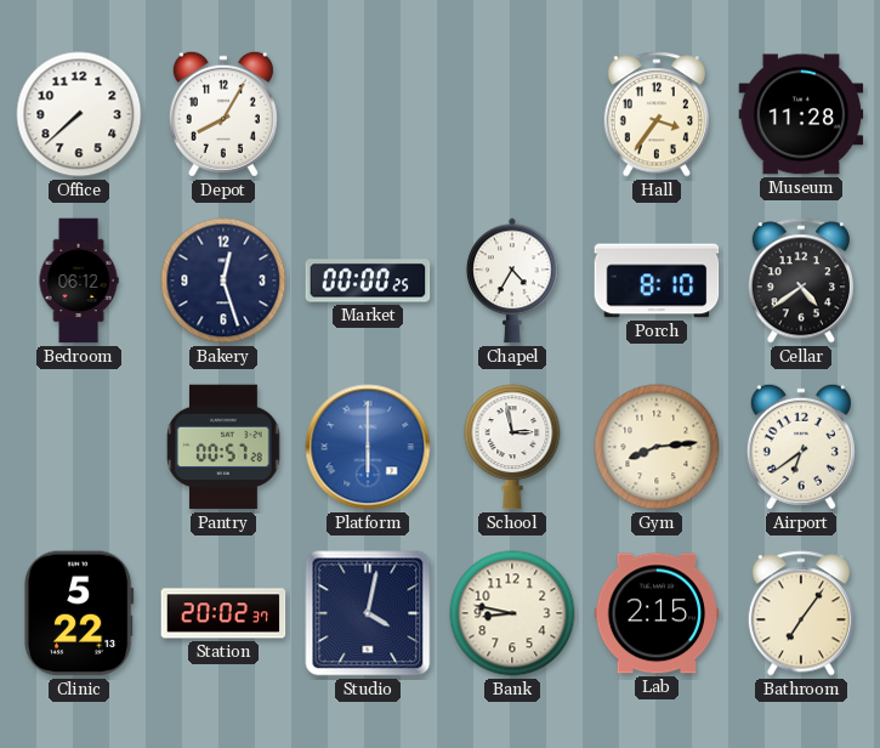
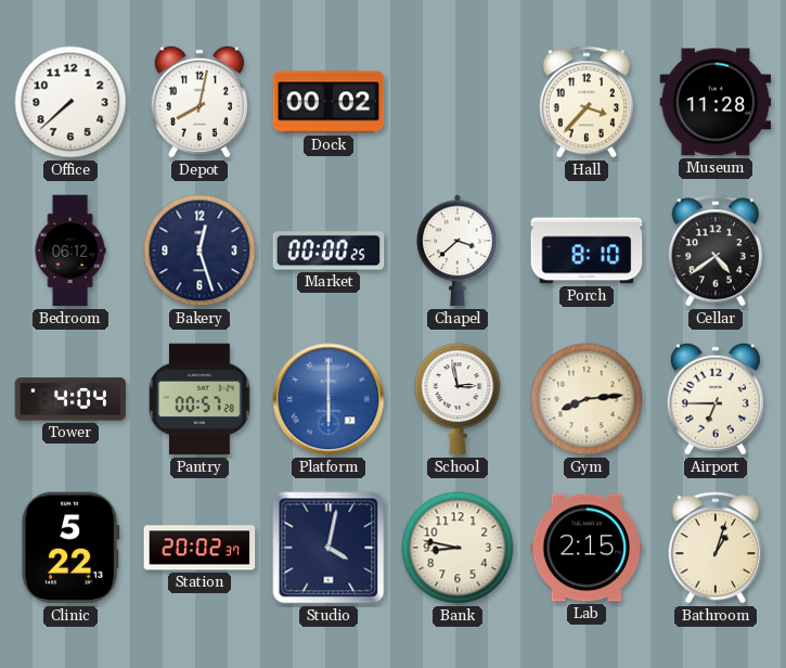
Depot: 8:05 -> 8:02
Dock: none -> 00:02
Hall: 3:36 -> 3:37
Chapel: 4:35 -> 3:38
Tower: none -> 4:04
Airport: 6:39 -> 6:45
Bathroom: 7:06 -> 1:03
